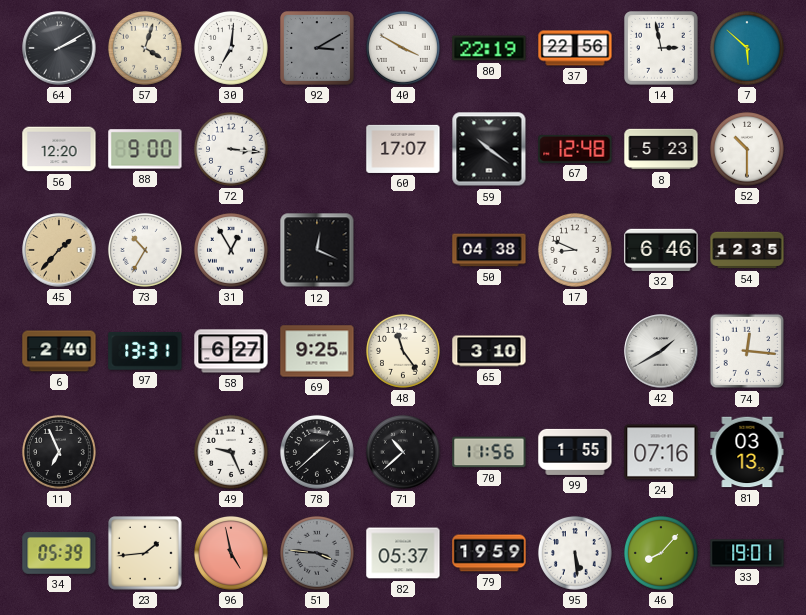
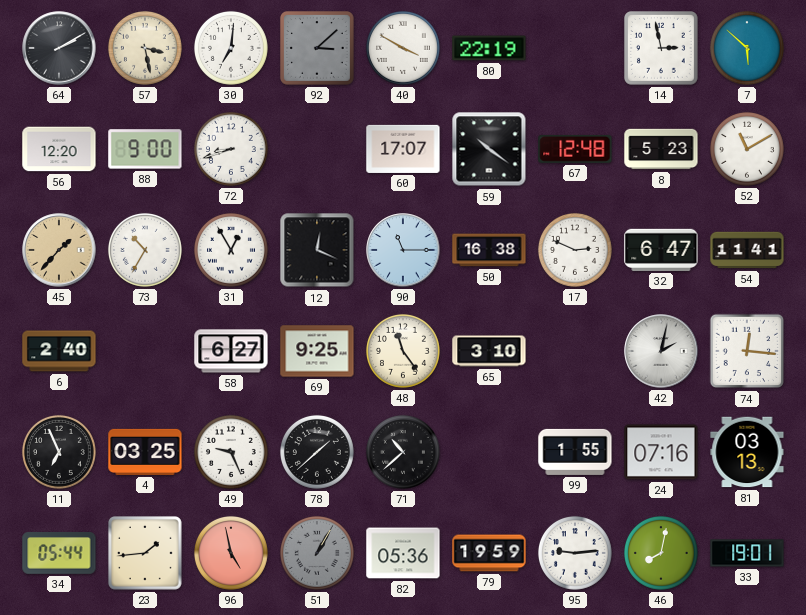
57: 4:03 -> 3:28
92: 3:10 -> 3:08
37: 22:56 -> none
72: 3:16 -> 8:42
52: 10:30 -> 11:10
90: none -> 11:15
50: 04:38 -> 16:38
17: 8:49 -> 2:49
32: 6:46 -> 6:47
54: 12:35 -> 11:41
97: 13:31 -> none
42: 1:40 -> 2:02
4: none -> 03:25
70: 11:56 -> none
34: 05:39 -> 05:44
51: 3:46 -> 1:05
82: 05:37 -> 05:36
95: 5:29 -> 9:14
46: 8:07 -> 8:02
